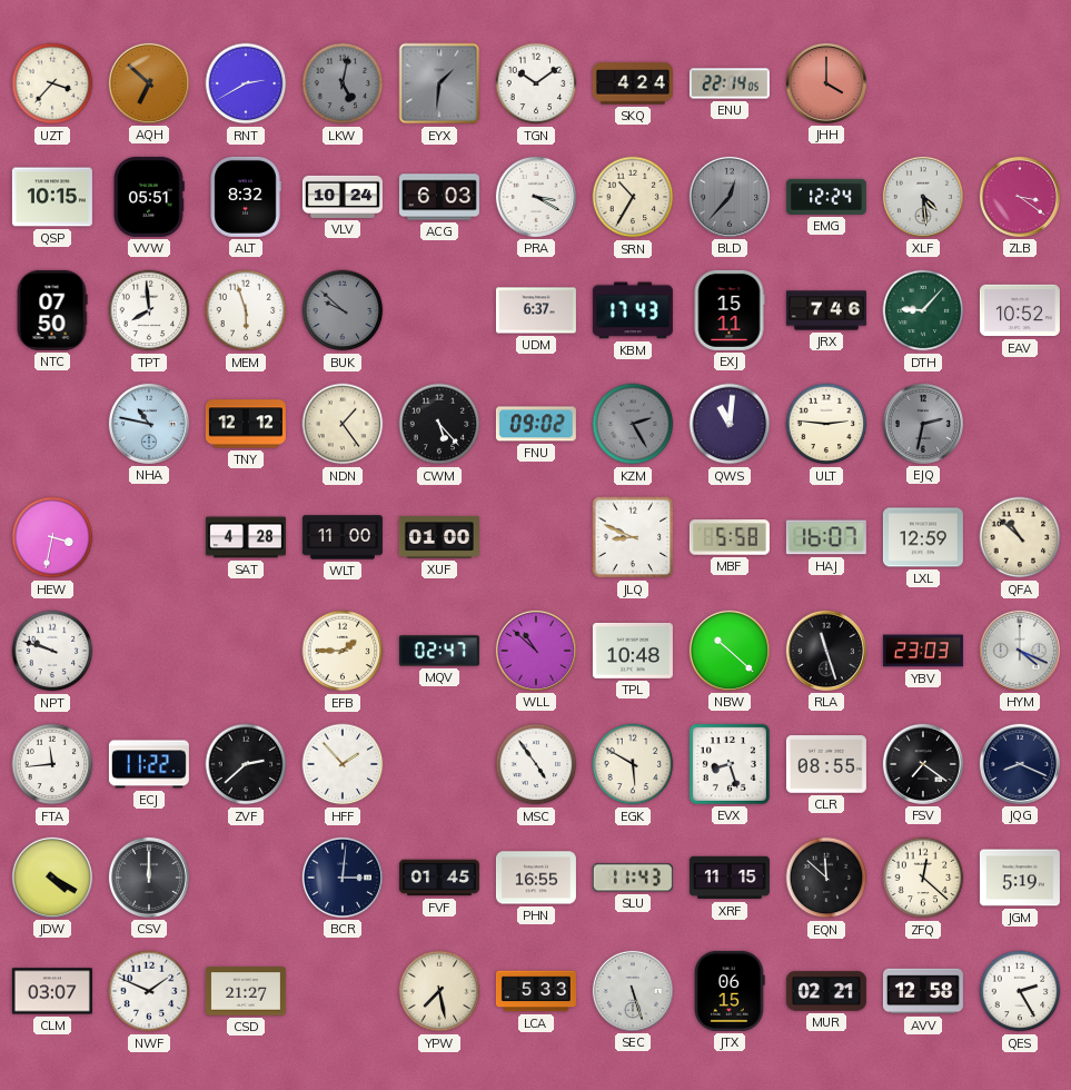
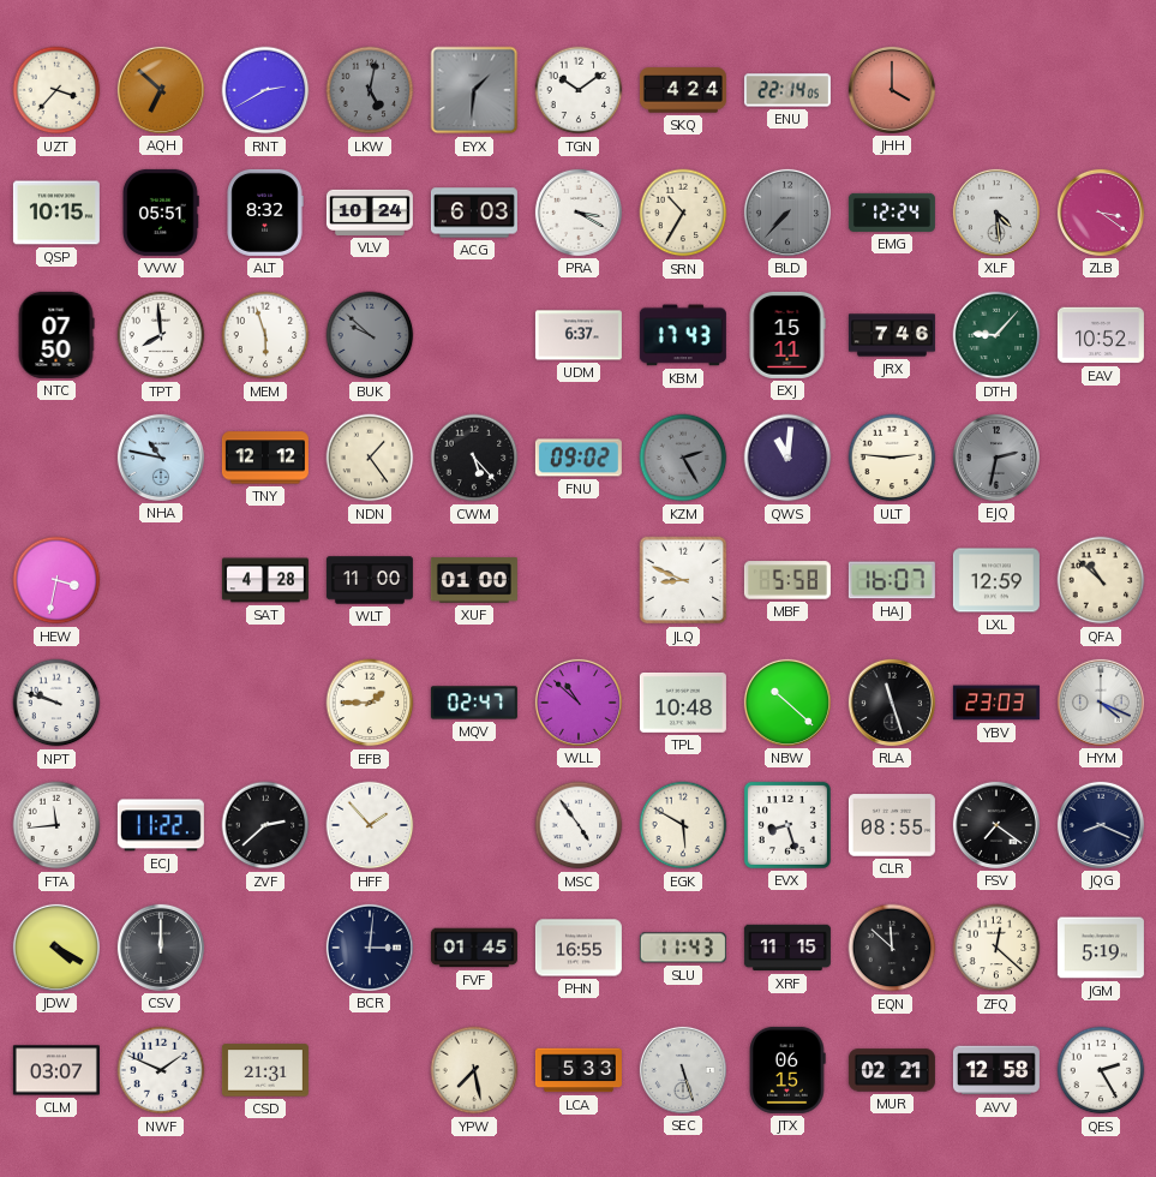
BLD: 12:37 -> 7:37
CSD: 21:27 -> 21:31
